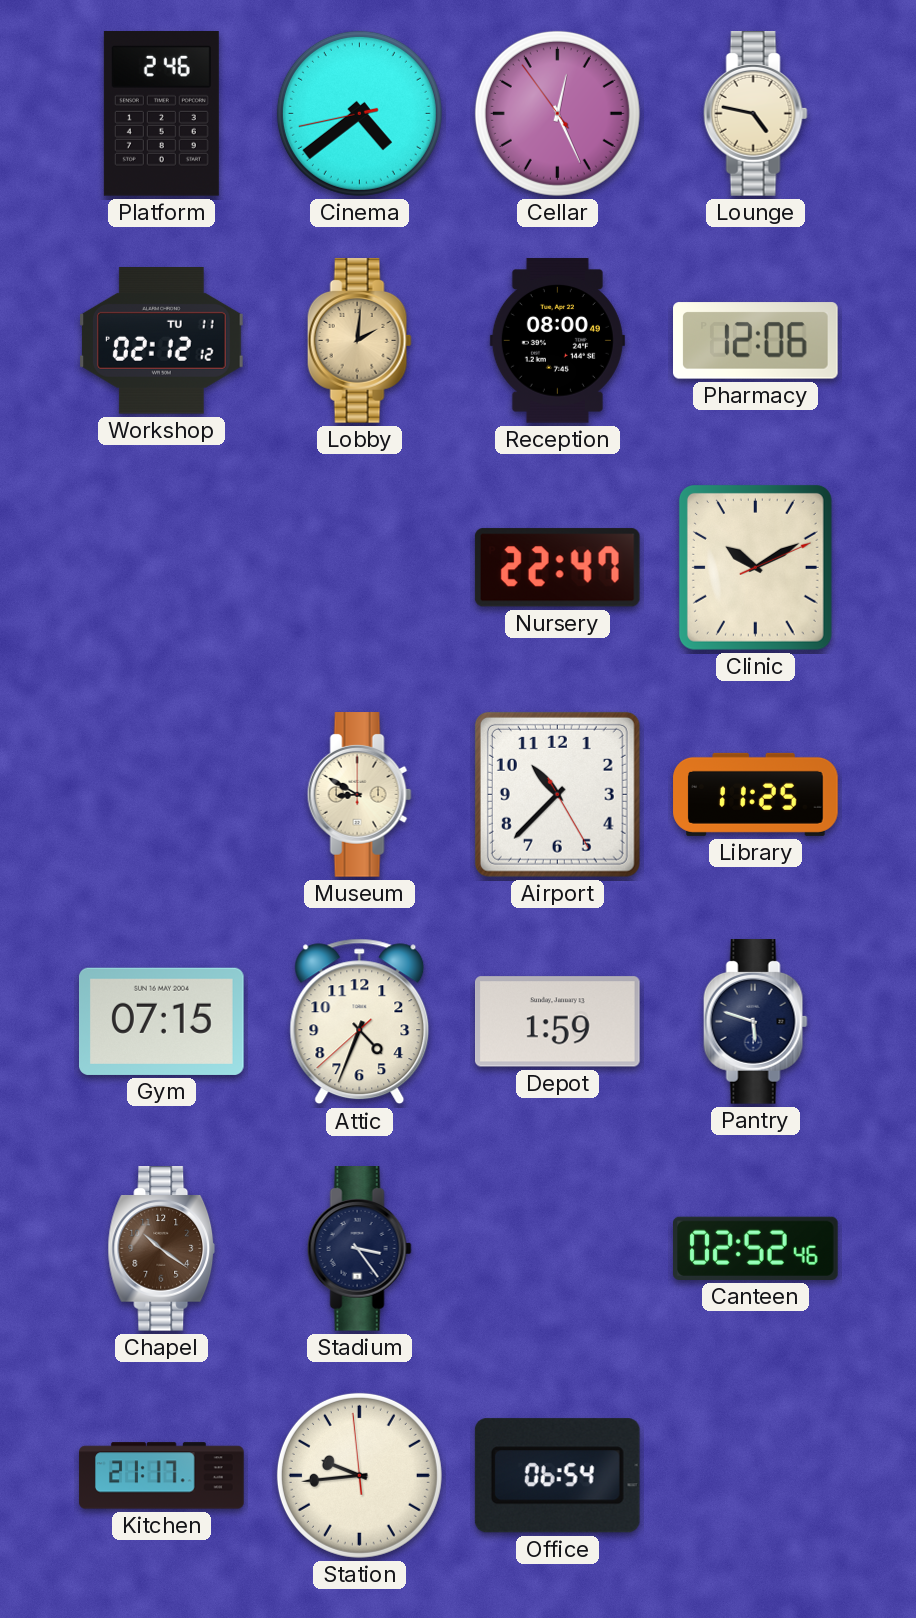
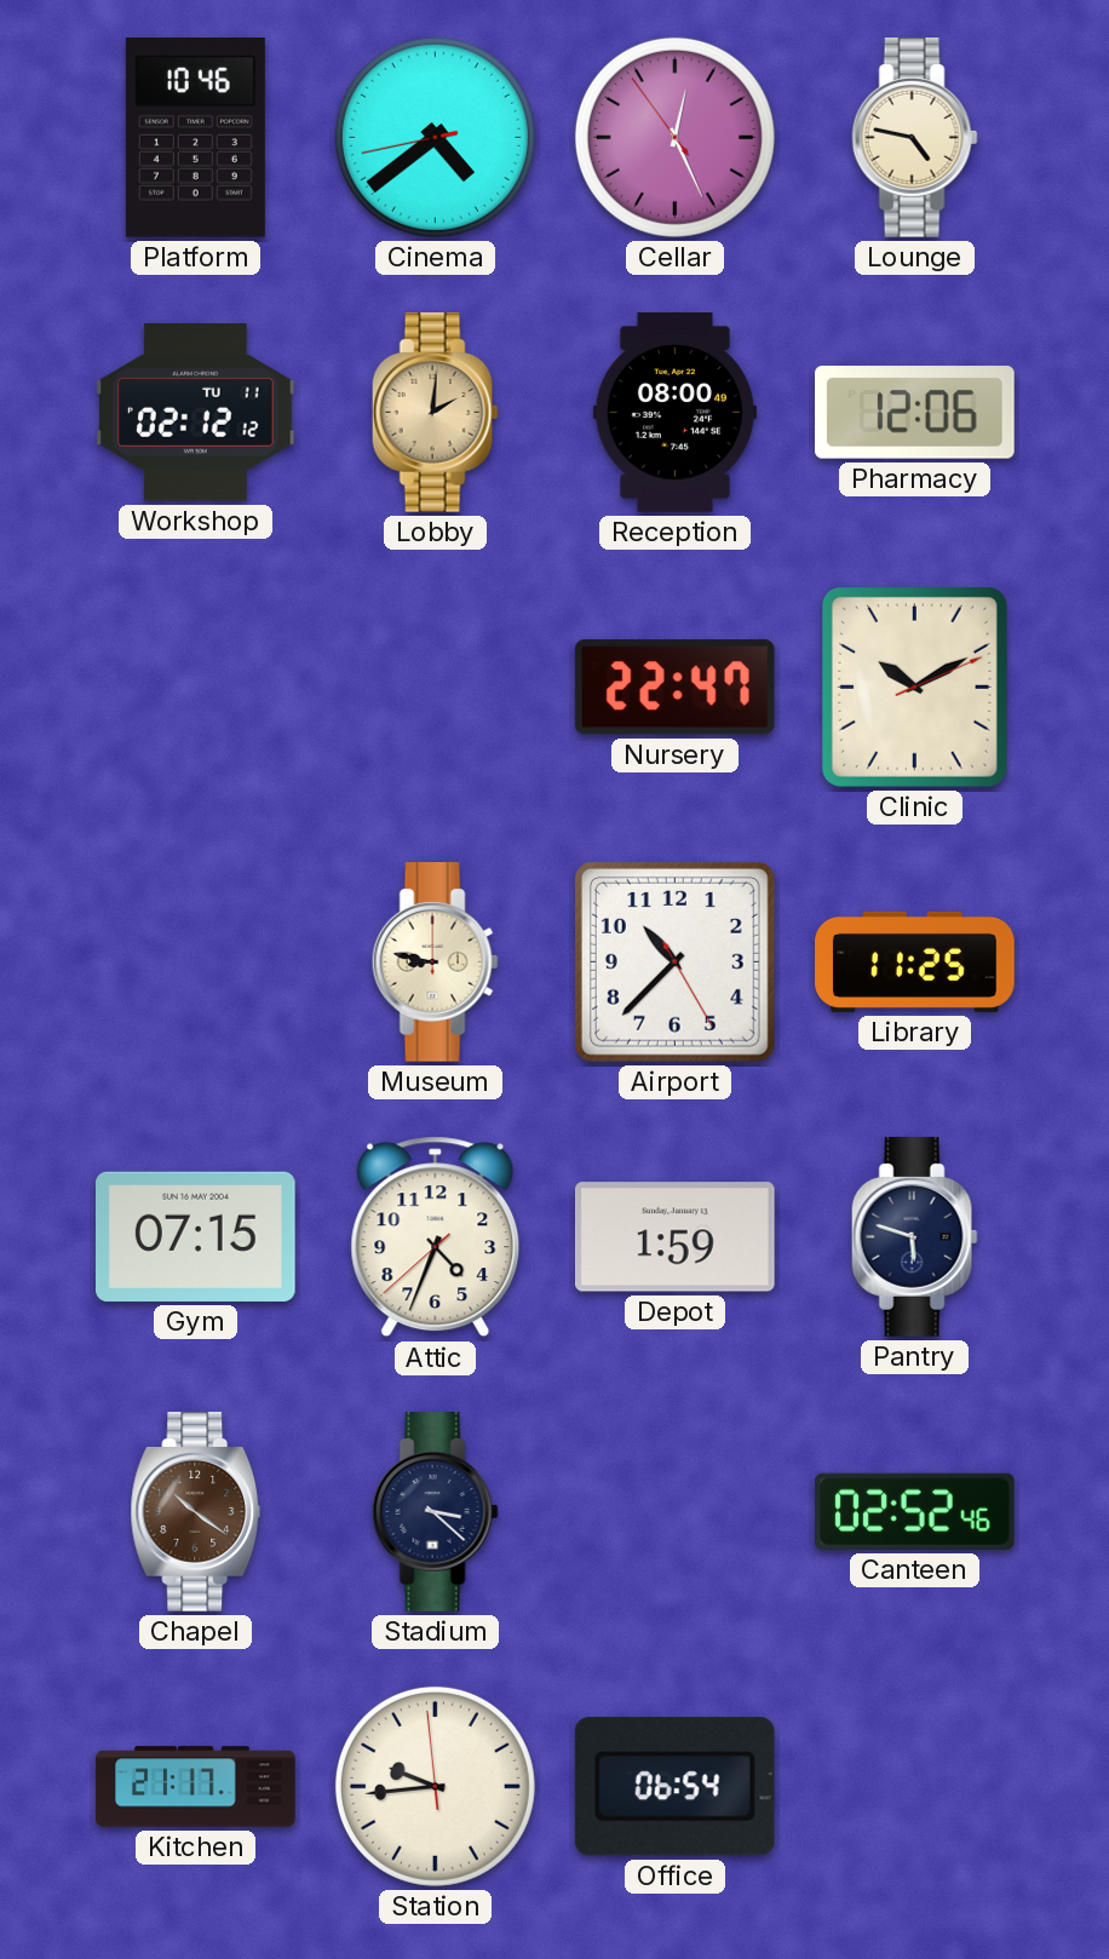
Platform: 2:46 -> 10:46
Museum: 8:50 -> 8:47
Stadium: 3:24 -> 3:22
